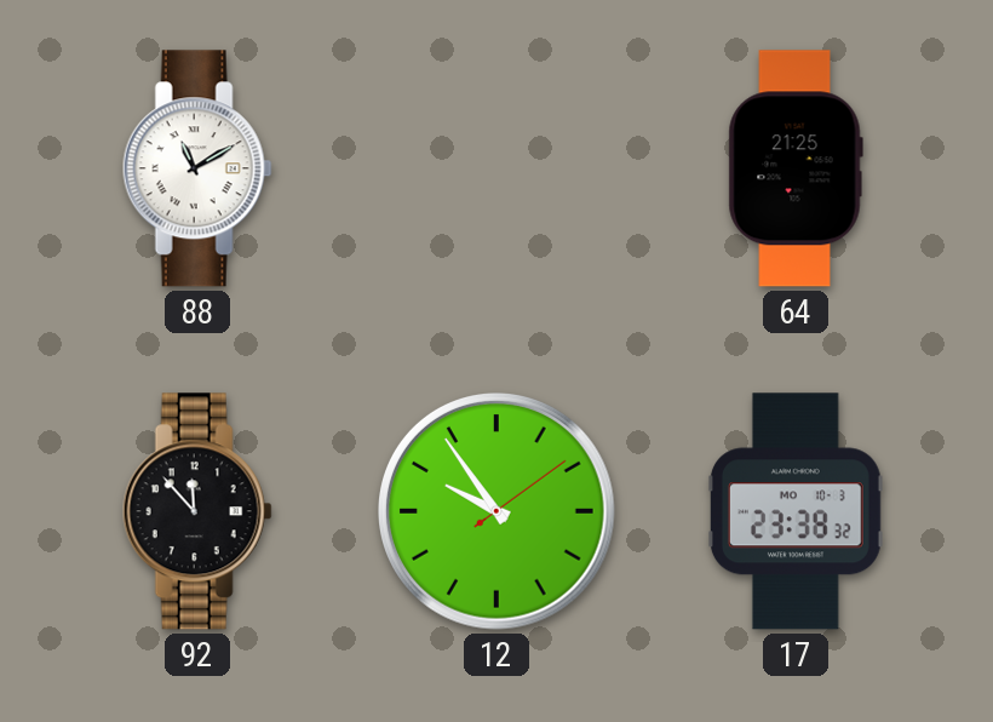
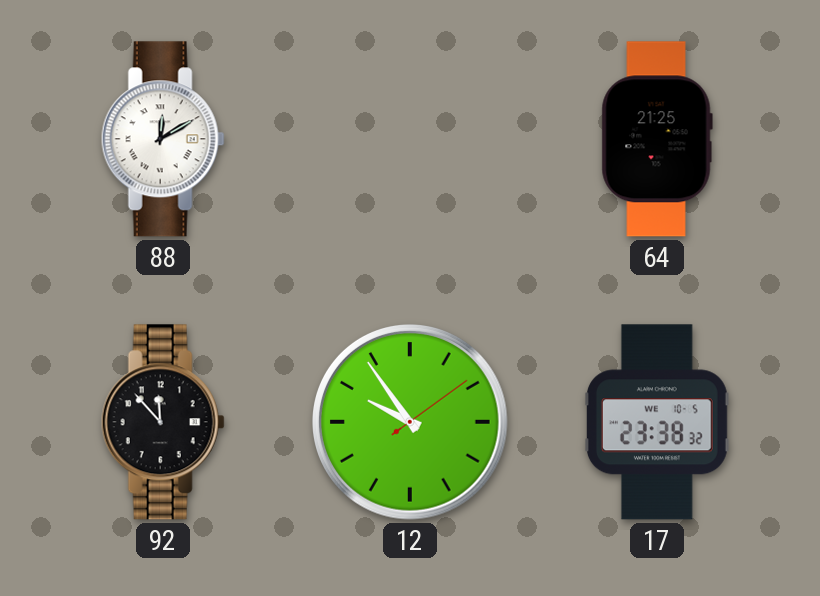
88: 11:10 -> 12:10
17 date: MO 10-3 -> WE 10-5
